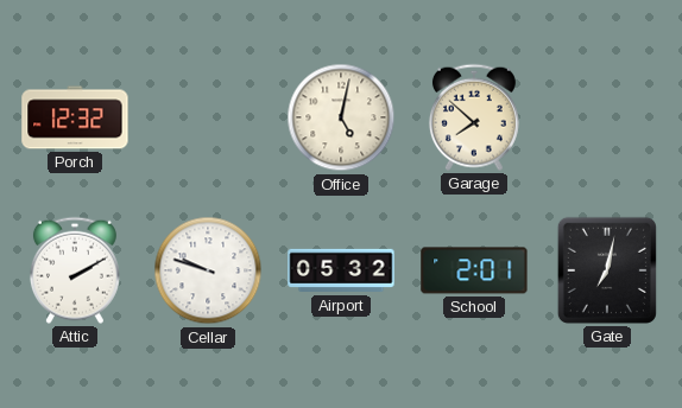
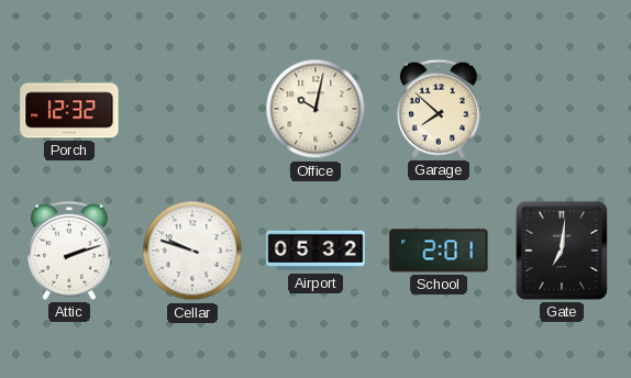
Office: 5:02 -> 10:02
Attic: 2:10 -> 2:12
Gate: 7:02 -> 7:01
